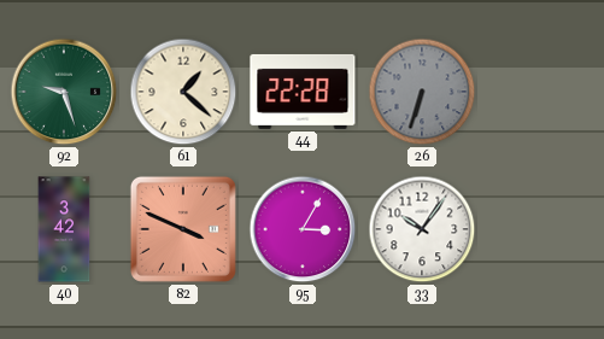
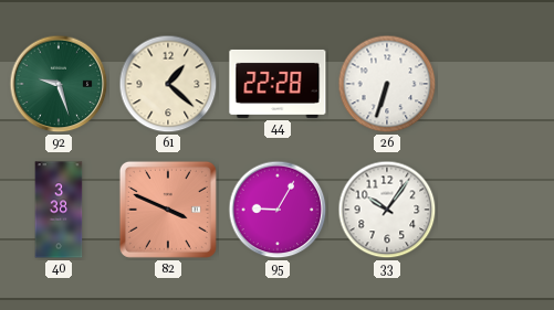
26 dial: grey -> white
40: 3:42 -> 3:38
95: 3:05 -> 9:05
